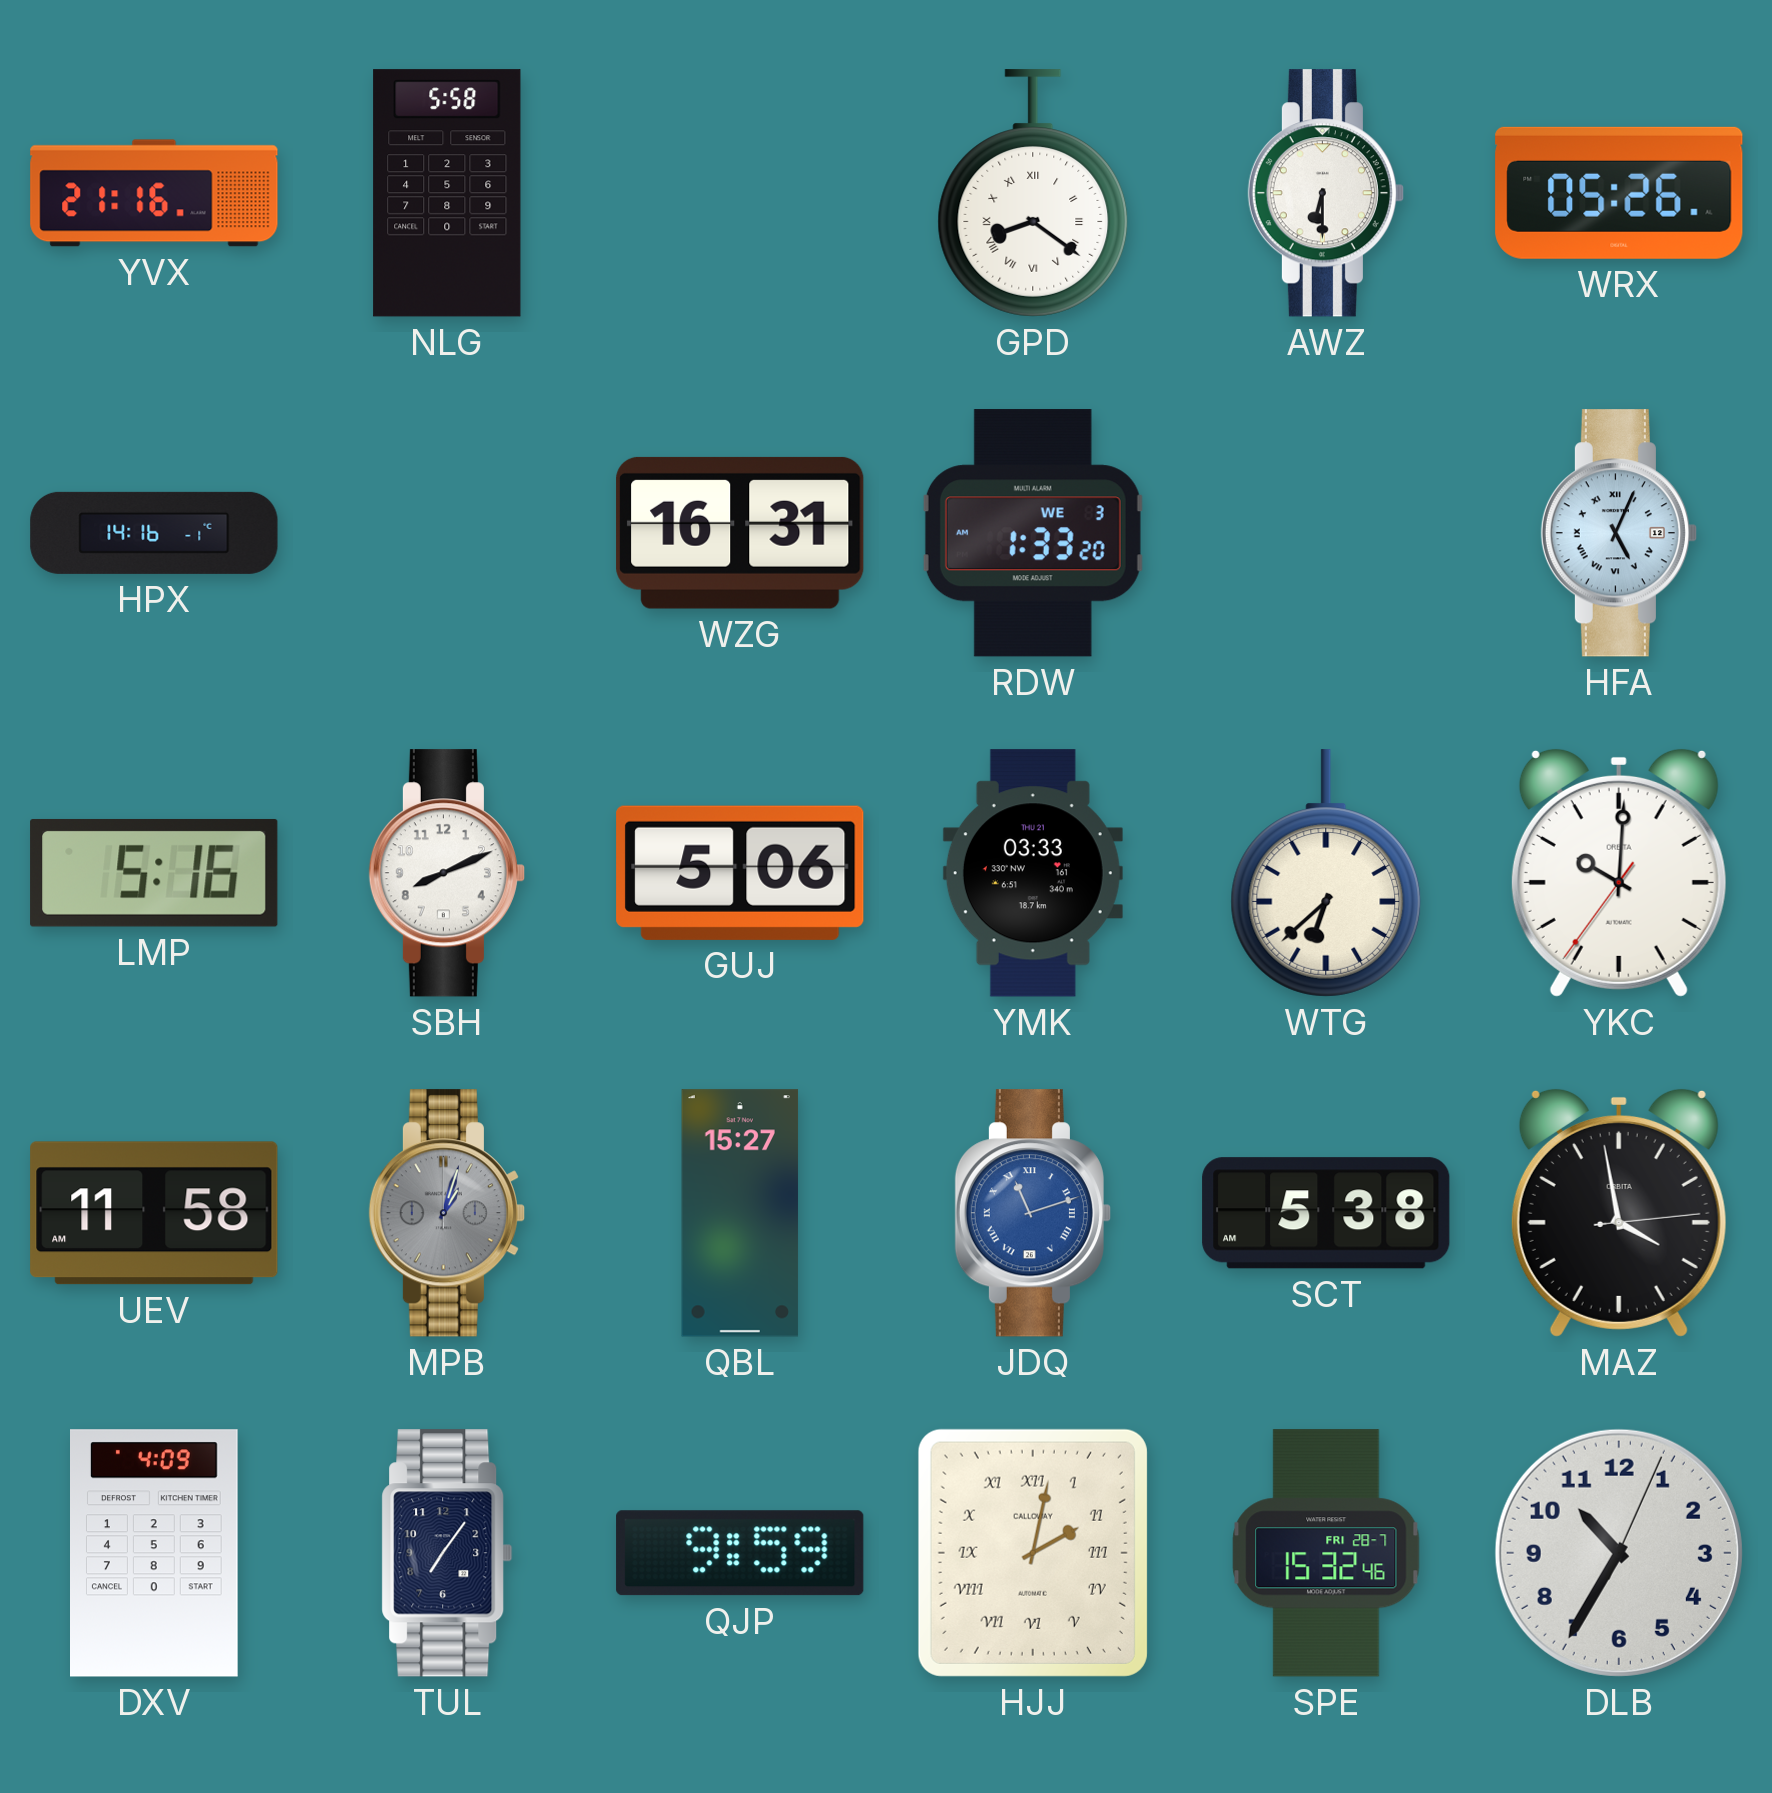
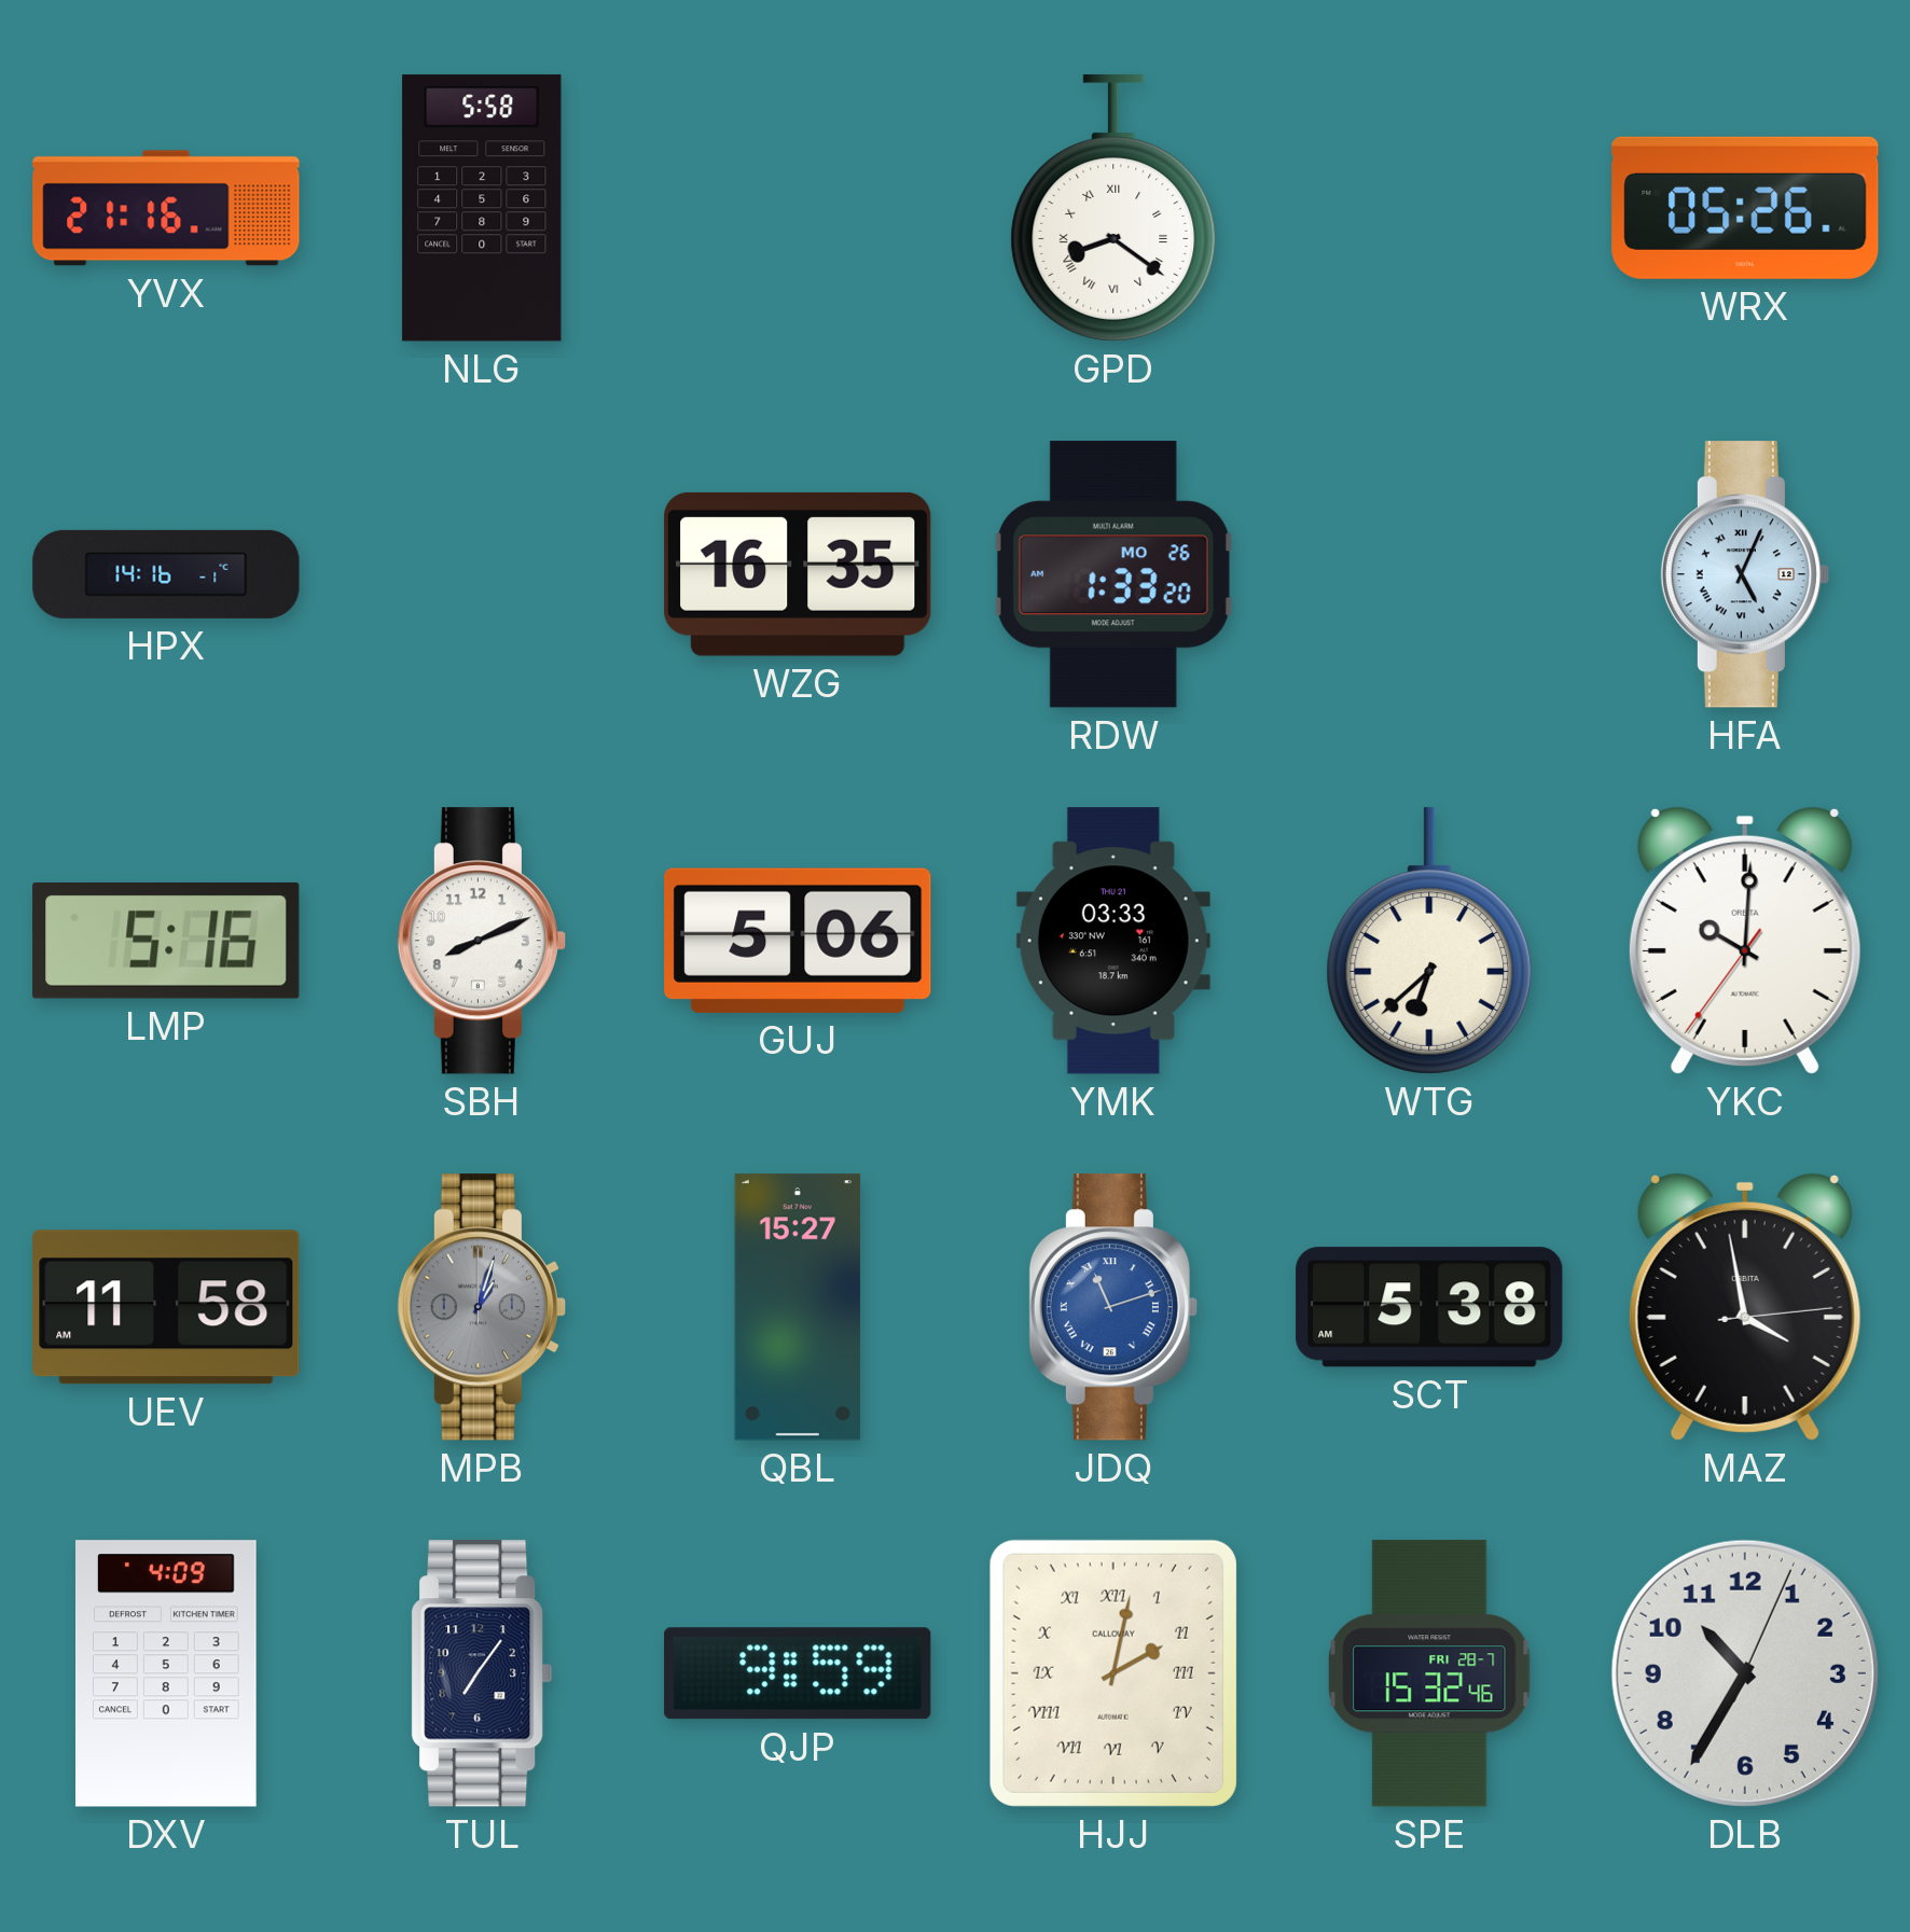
AWZ: 6:30 -> none
WZG: 16:31 -> 16:35
RDW date: WE 3 -> MO 26
